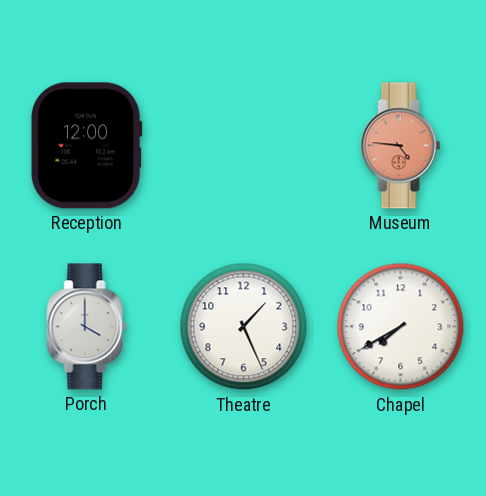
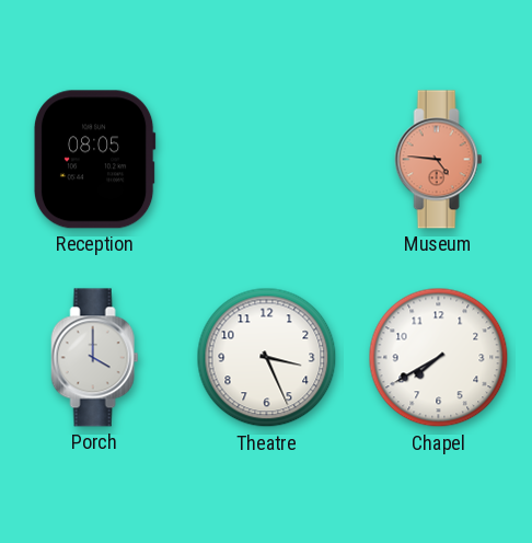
Reception: 12:00 -> 08:05
Theatre: 1:26 -> 3:26
